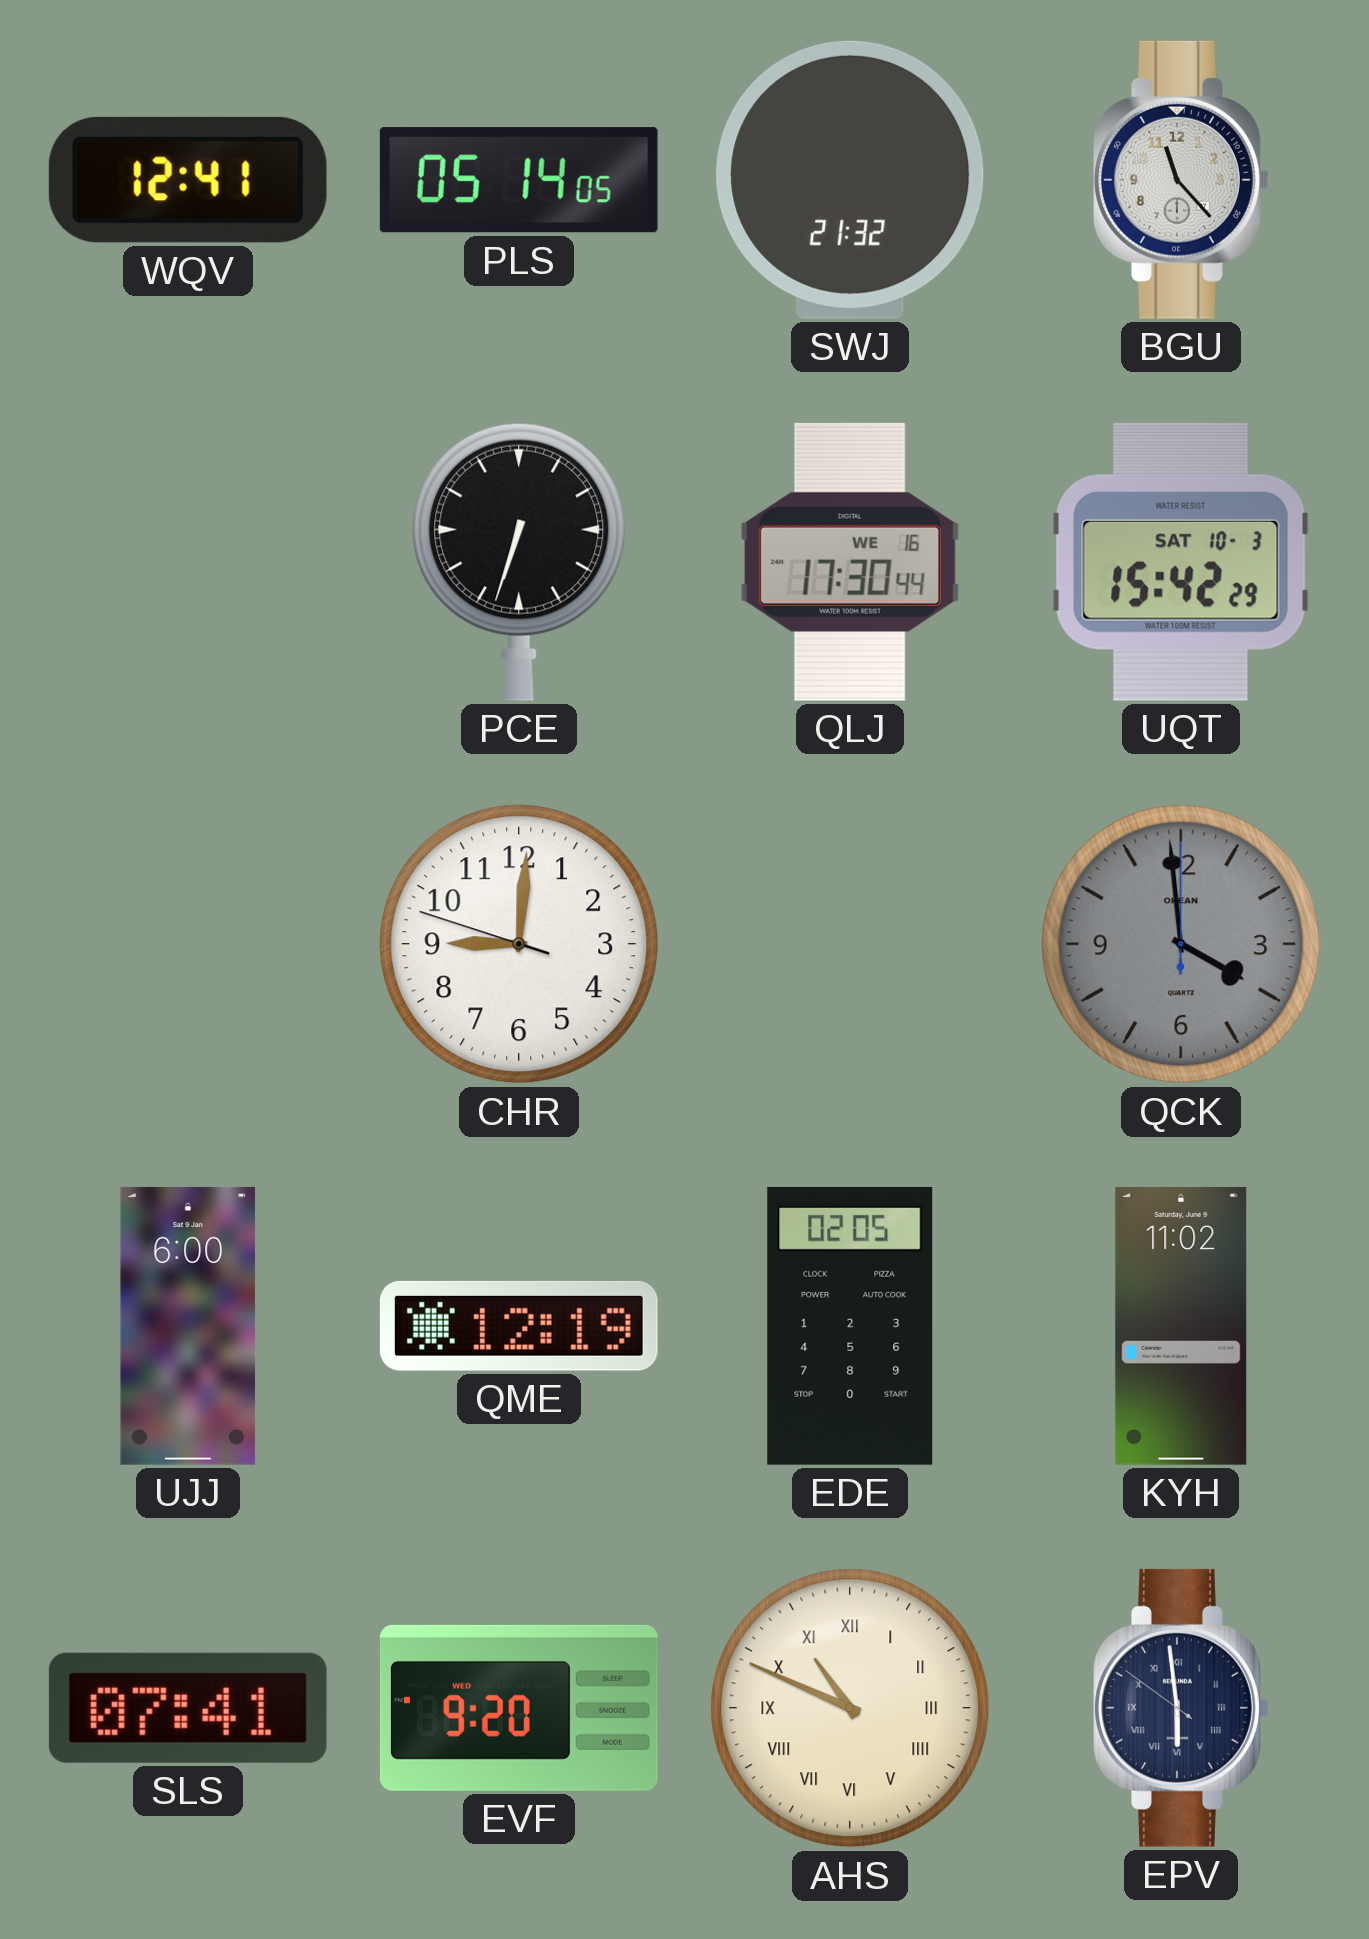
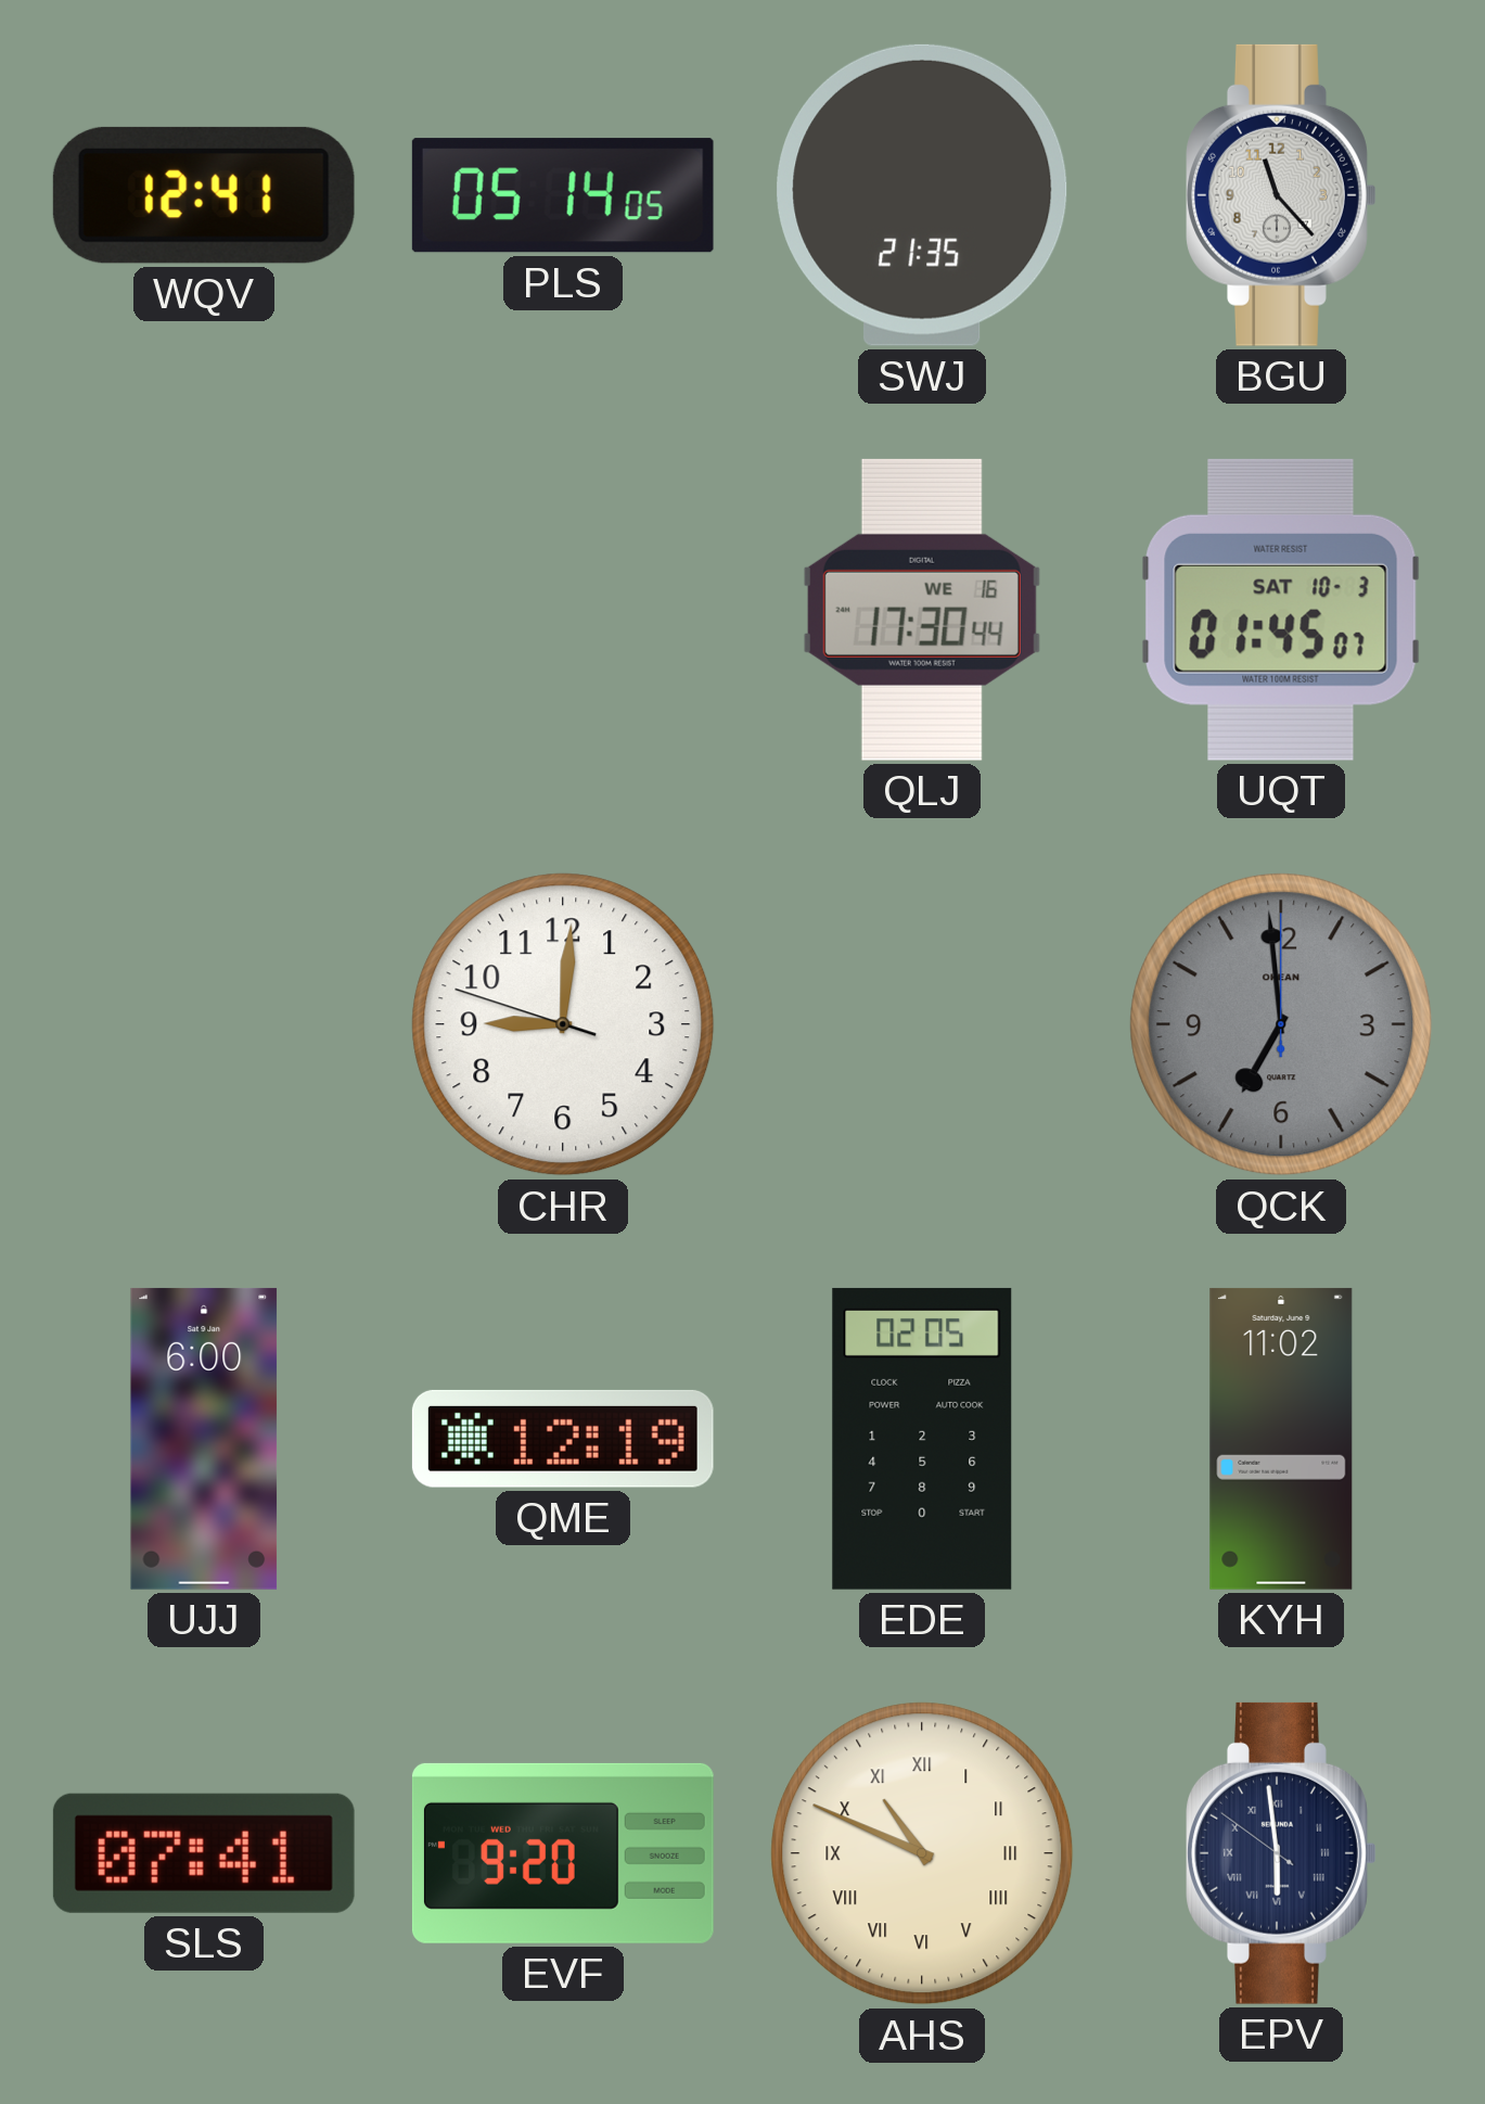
SWJ: 21:32 -> 21:35
PCE: 6:33 -> none
UQT: 15:42 -> 01:45
QCK: 3:59 -> 6:59
